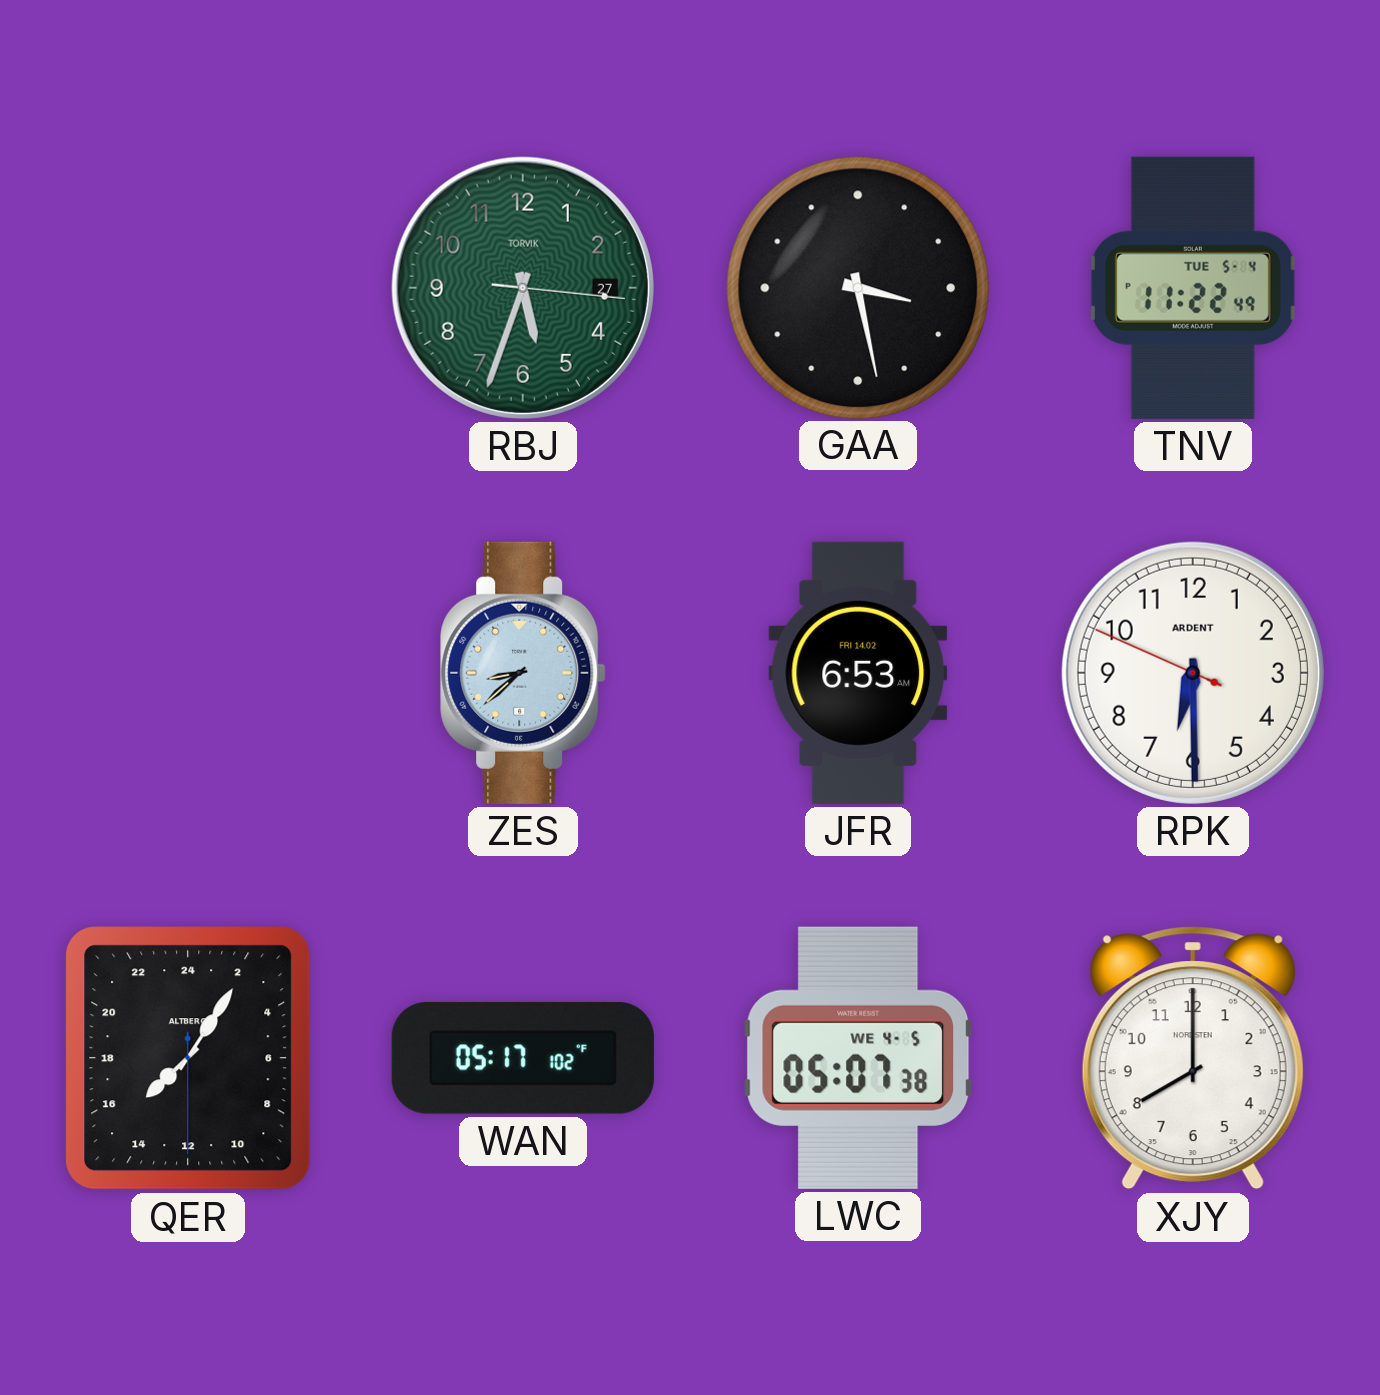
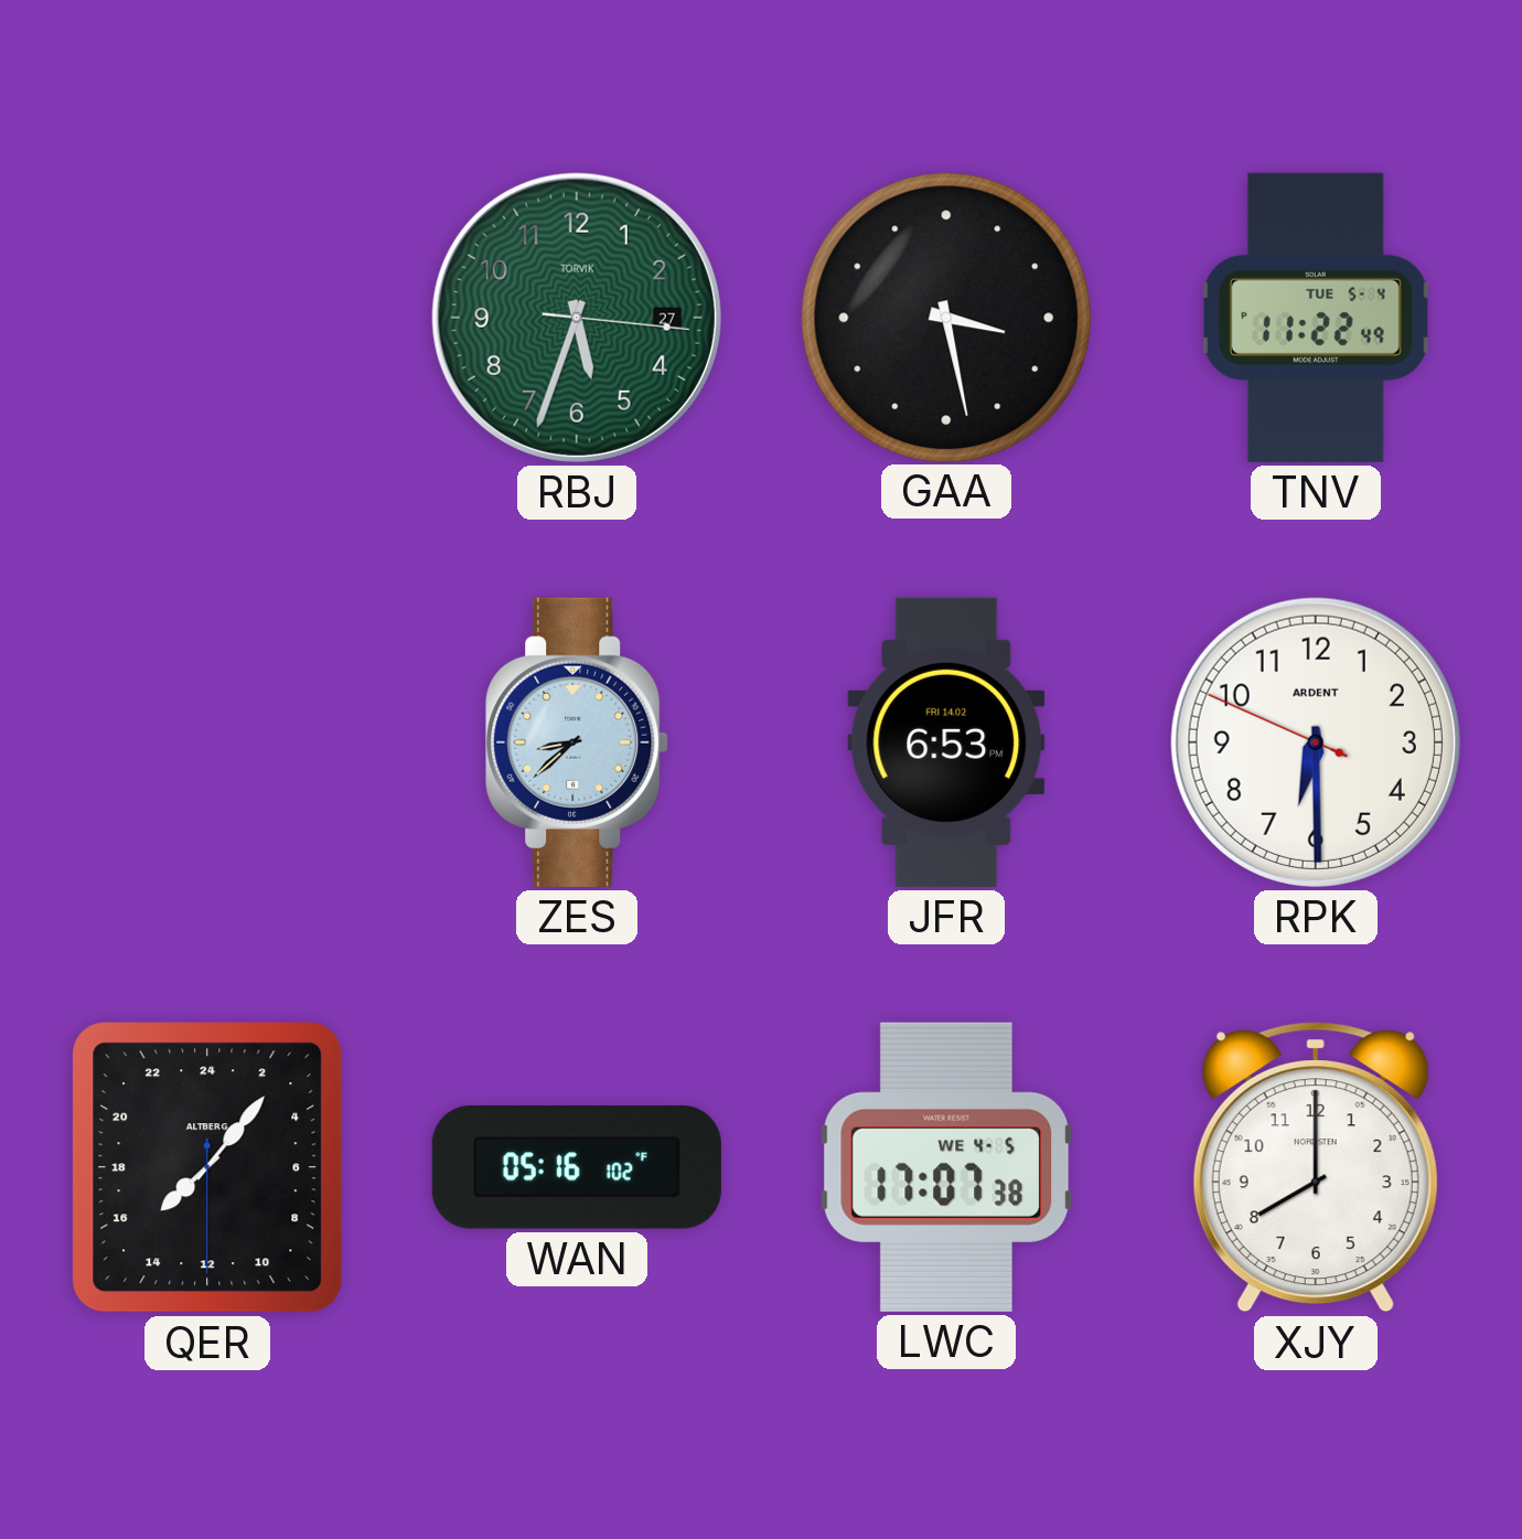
JFR: 6:53 AM -> 6:53 PM
QER: 15:05 -> 15:06
WAN: 05:17 -> 05:16
LWC: 05:07 -> 17:07
